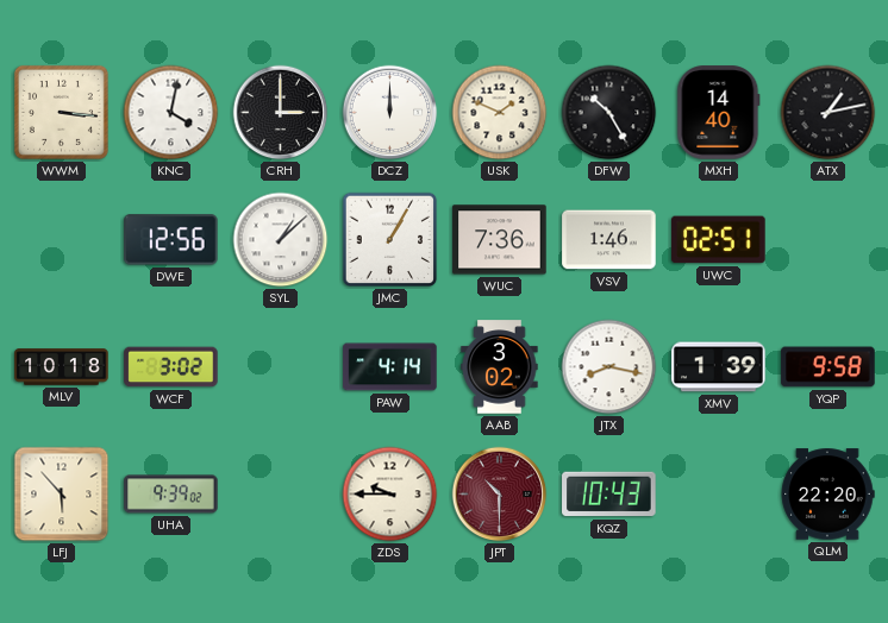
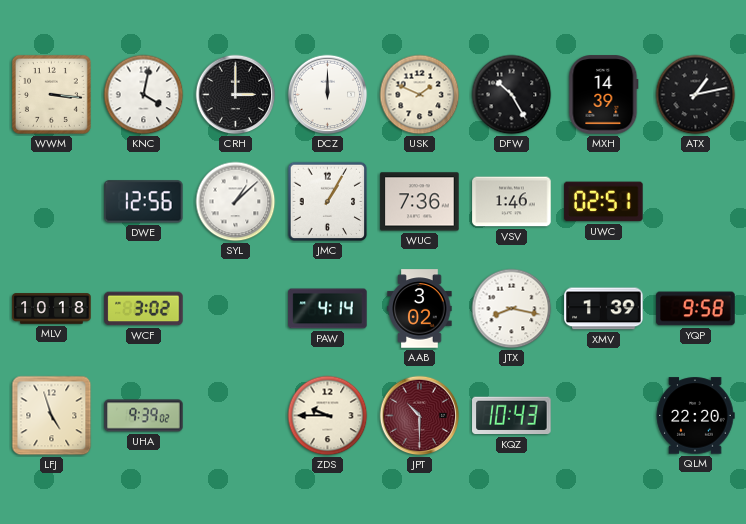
MXH: 14:40 -> 14:39
LFJ: 5:53 -> 4:57
